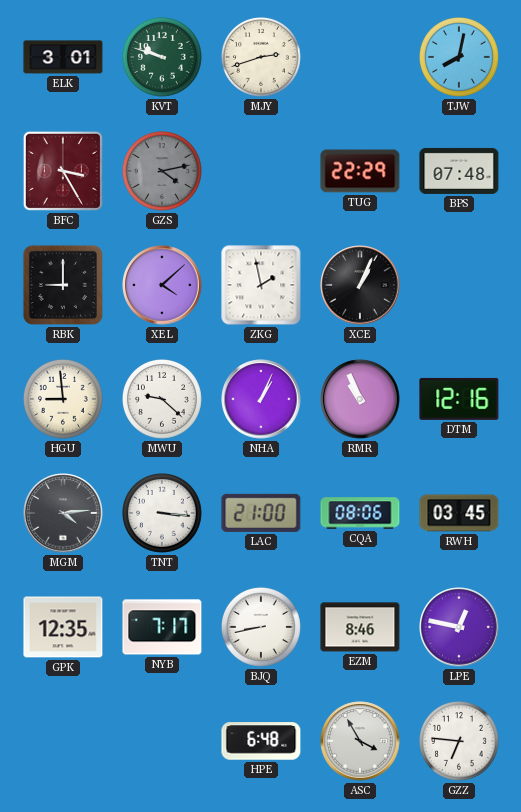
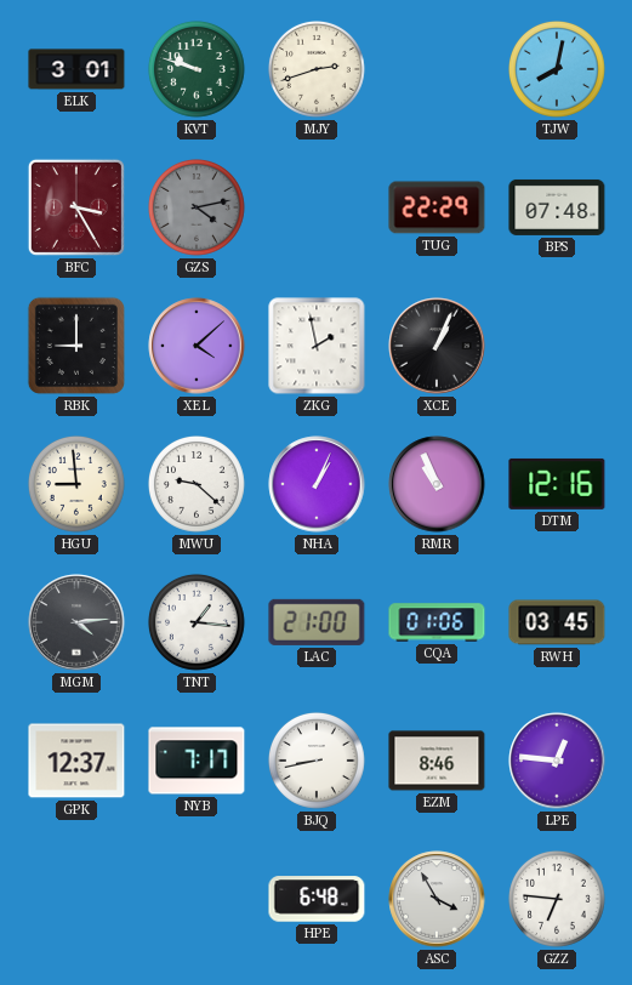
TNT: 3:16 -> 1:16
CQA: 08:06 -> 01:06
GPK: 12:35 -> 12:37
LPE: 12:47 -> 12:46
